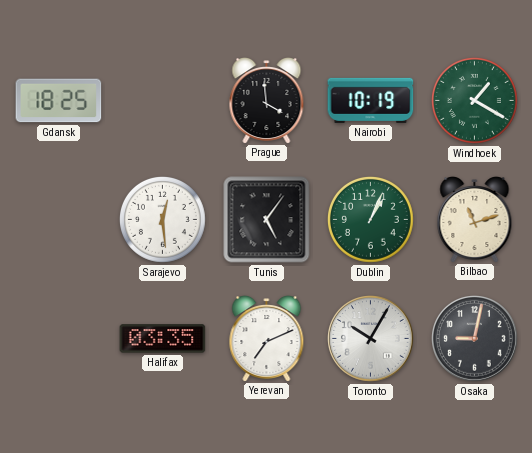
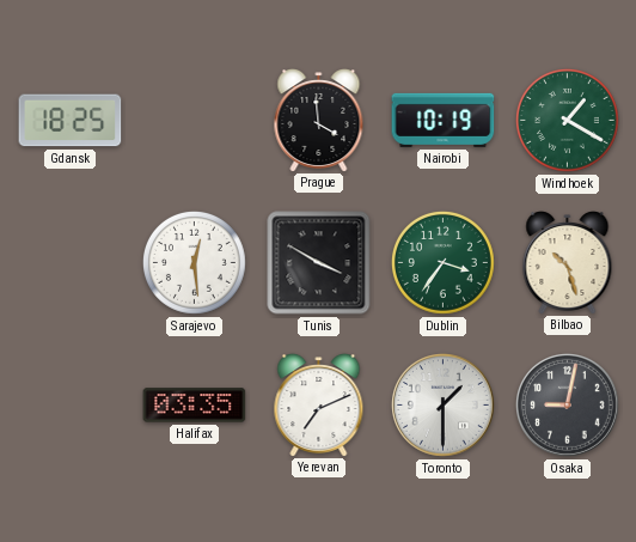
Tunis: 5:06 -> 3:50
Dublin: 1:04 -> 3:36
Bilbao: 11:12 -> 10:27
Toronto: 10:05 -> 1:30
